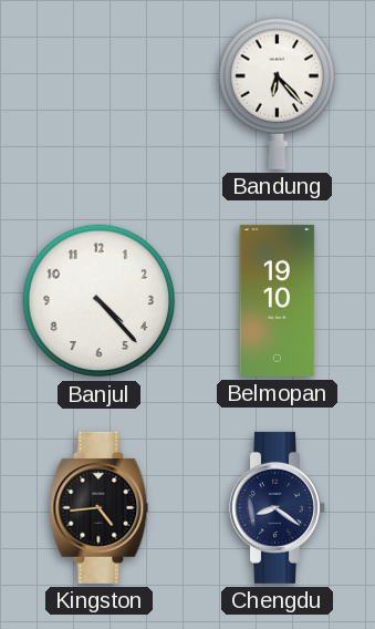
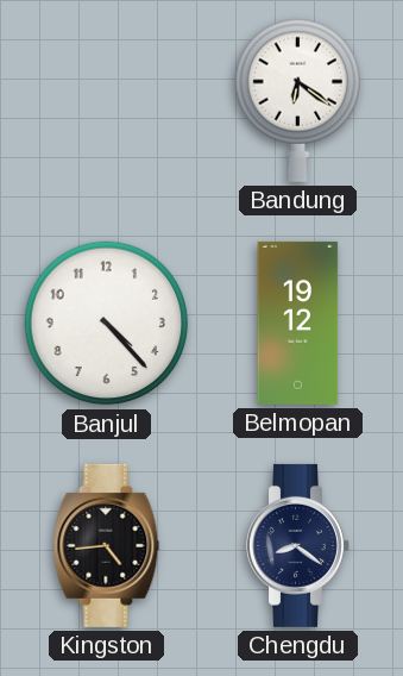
Bandung: 6:23 -> 6:21
Belmopan: 19:10 -> 19:12
